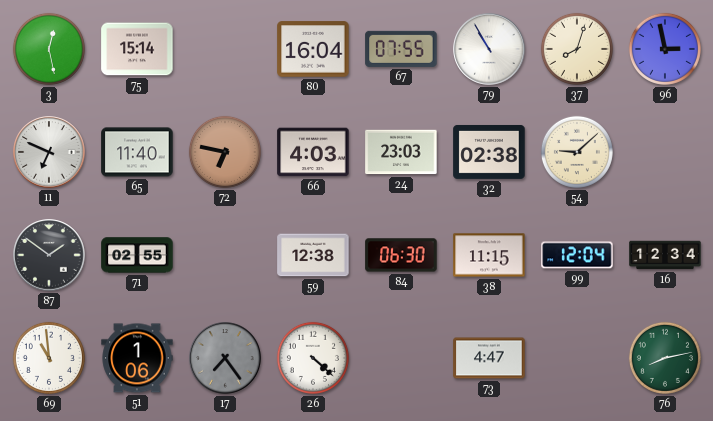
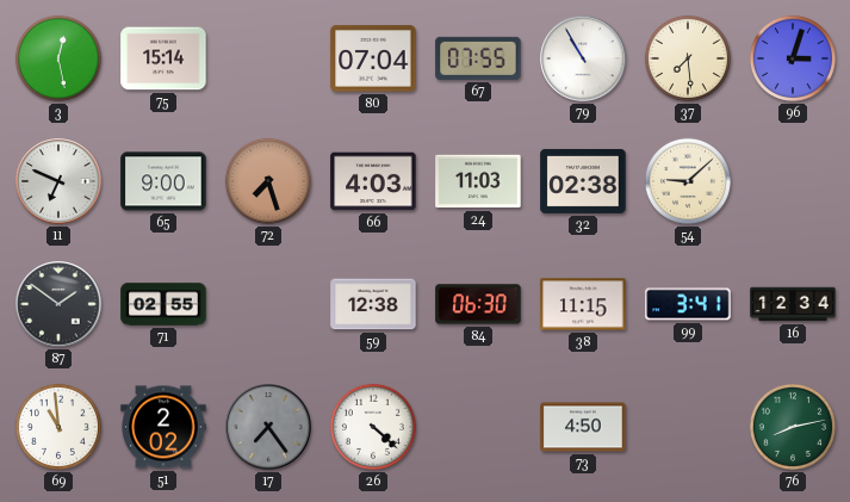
80: 16:04 -> 07:04
37: 8:03 -> 7:29
96: 2:58 -> 3:03
65: 11:40 -> 9:00
72: 6:47 -> 7:27
24: 23:03 -> 11:03
99: 12:04 -> 3:41
51: 1:06 -> 2:02
73: 4:47 -> 4:50
